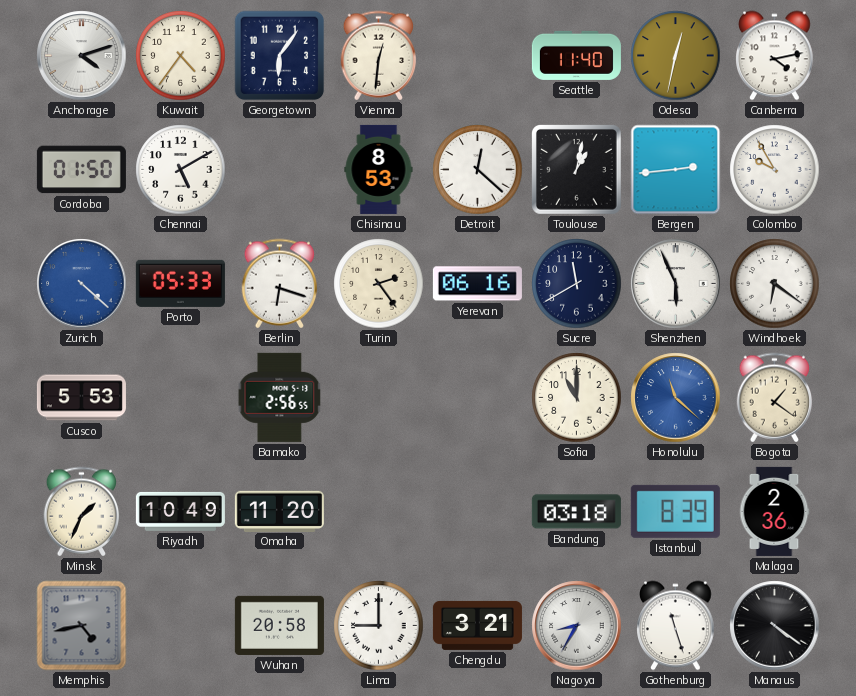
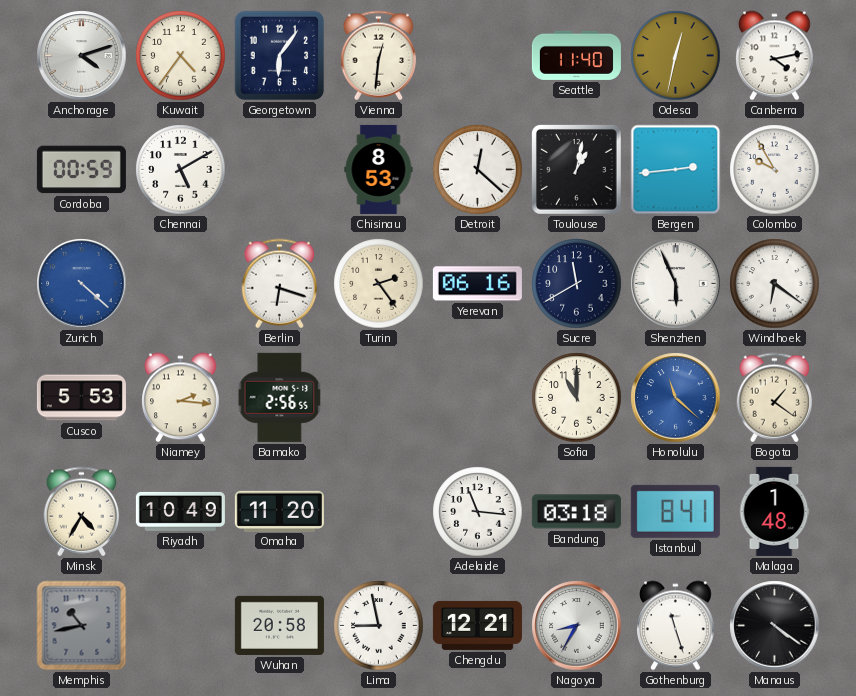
Cordoba: 01:50 -> 00:59
Porto: 05:33 -> none
Niamey: none -> 2:16
Minsk: 1:34 -> 4:35
Adelaide: none -> 11:16
Istanbul: 8:39 -> 8:41
Malaga: 2:36 -> 1:48
Memphis: 4:43 -> 10:43
Lima: 9:00 -> 8:58
Chengdu: 3:21 -> 12:21
